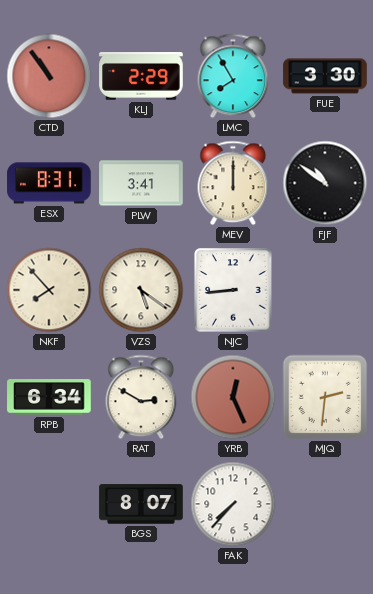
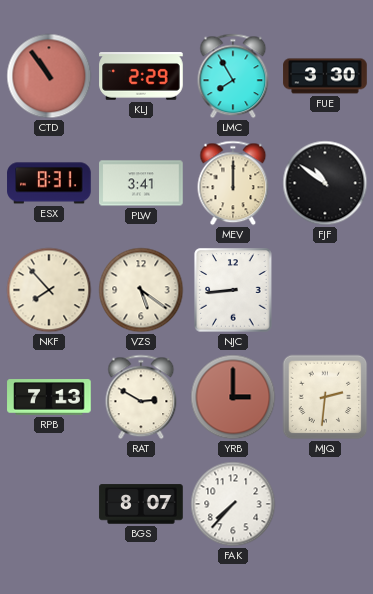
RPB: 6:34 -> 7:13
YRB: 12:26 -> 3:00
